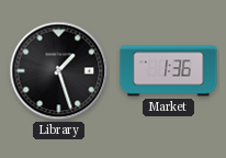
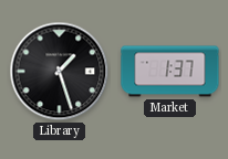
Market: 1:36 -> 1:37
